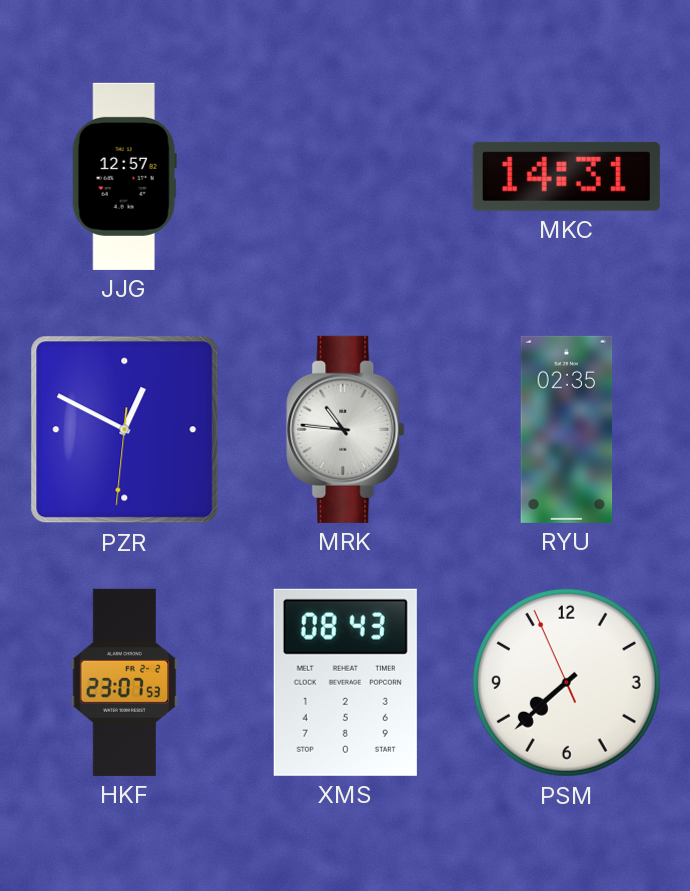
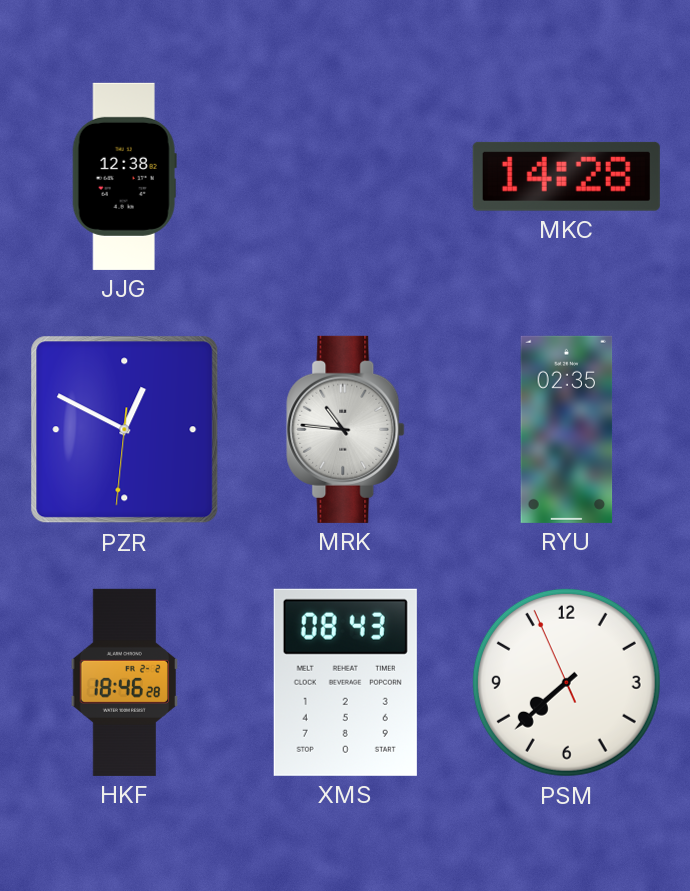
JJG: 12:57 -> 12:38
MKC: 14:31 -> 14:28
HKF: 23:07 -> 18:46
